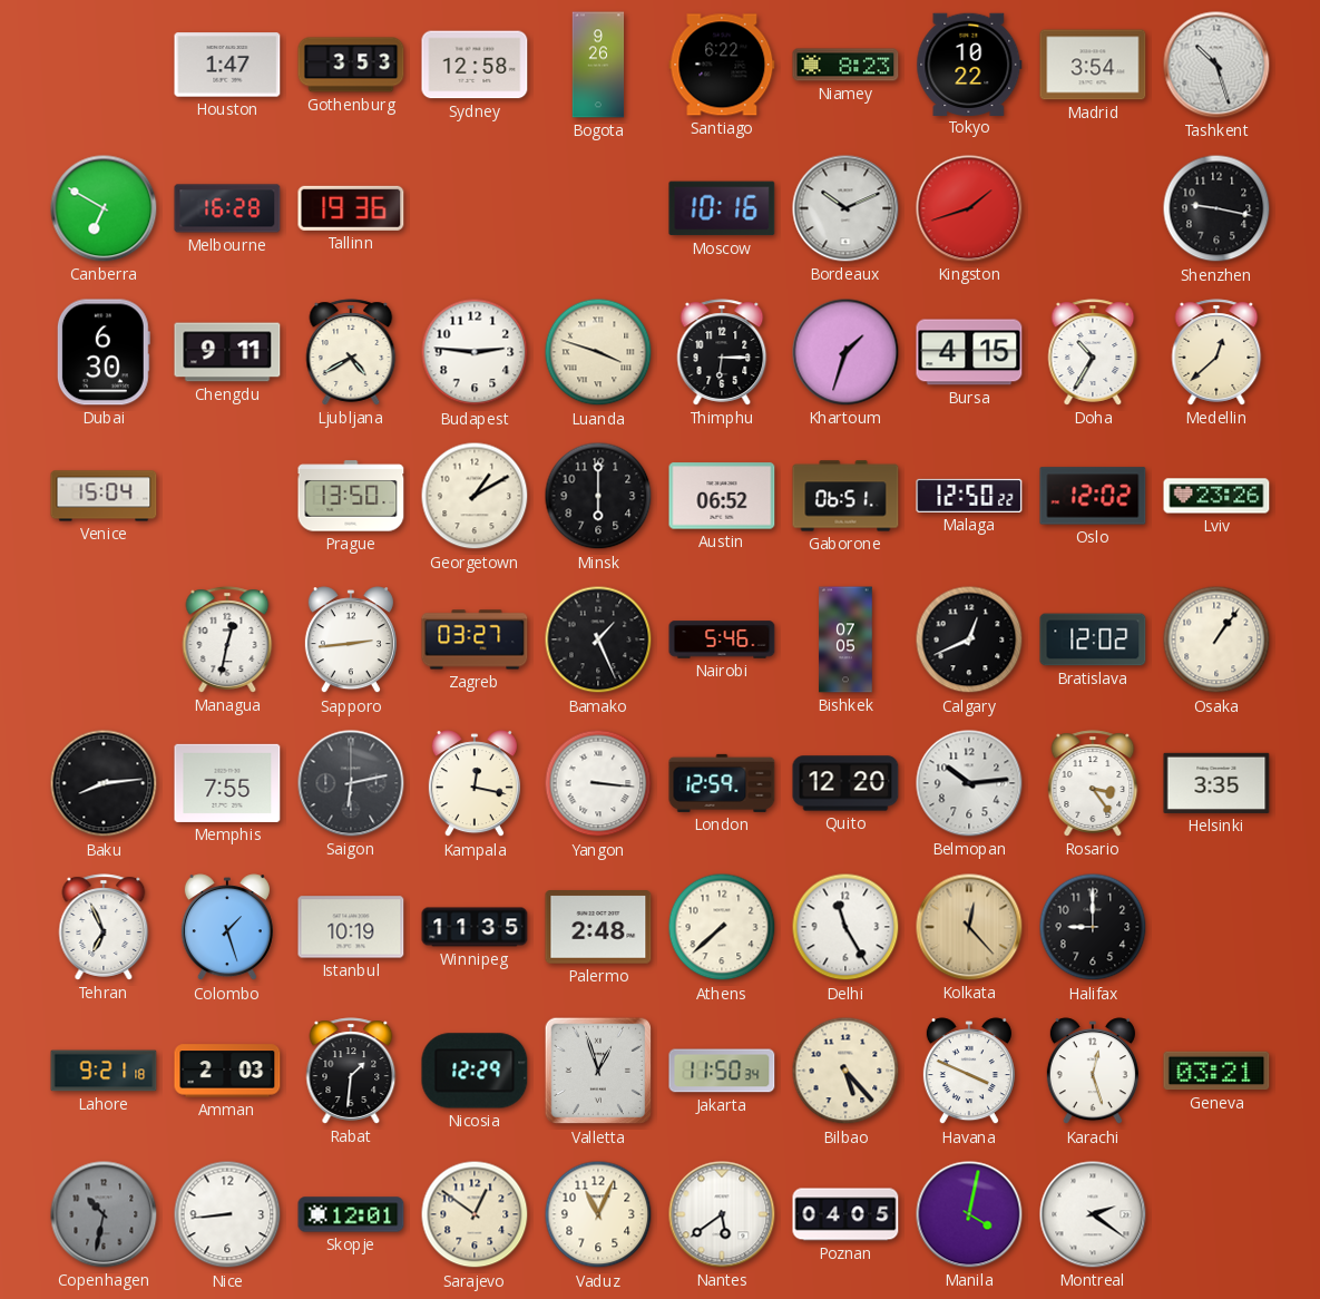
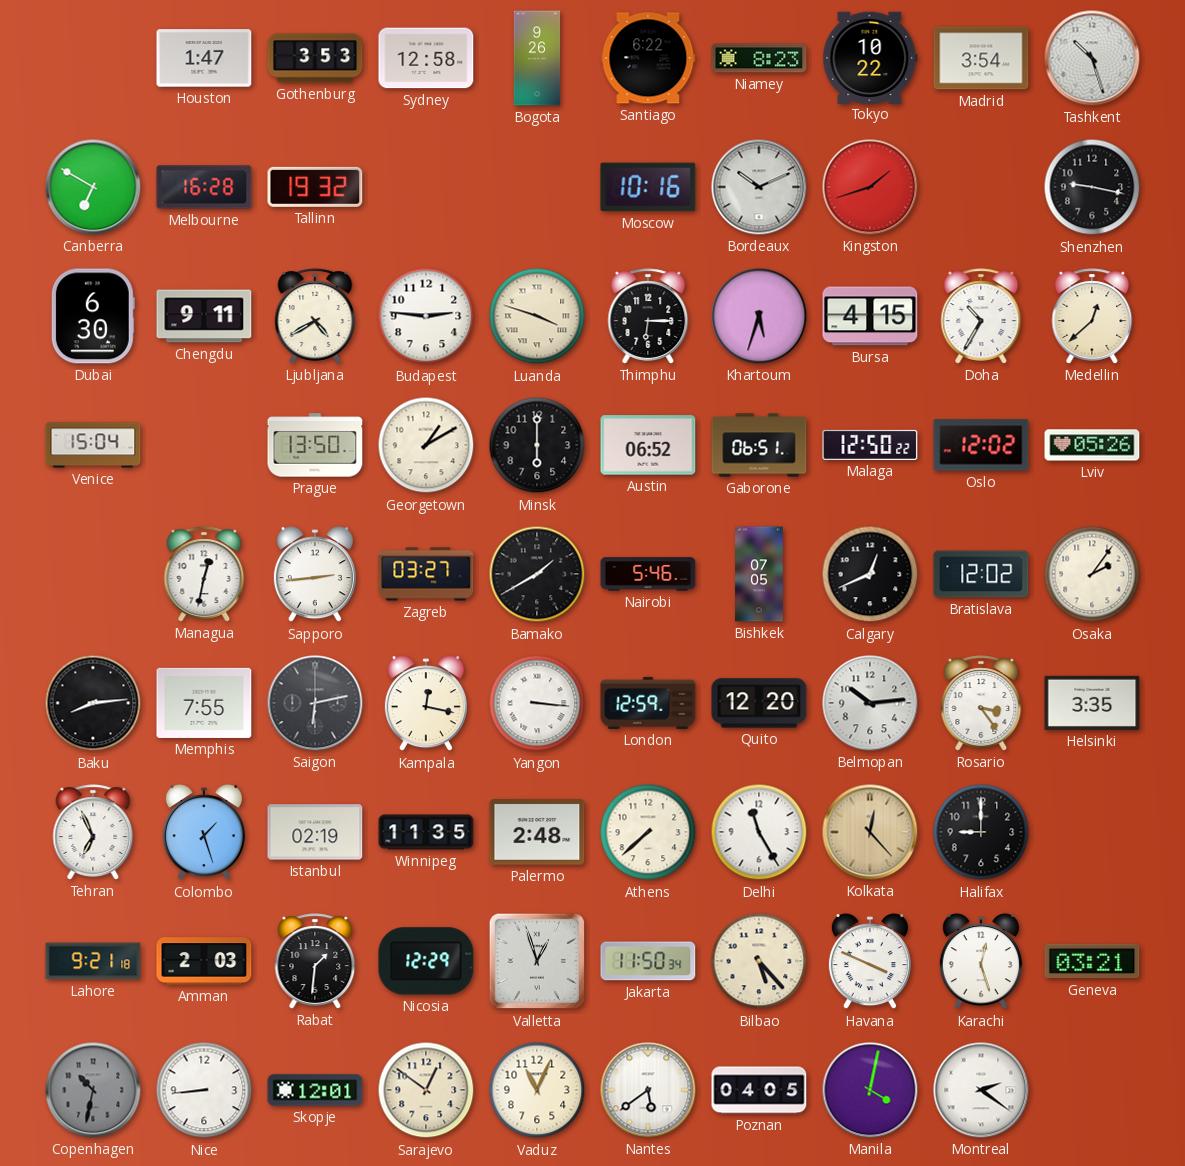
Tallinn: 19:36 -> 19:32
Khartoum: 1:33 -> 5:33
Lviv: 23:26 -> 05:26
Bamako: 1:26 -> 1:40
Osaka: 1:06 -> 2:06
Istanbul: 10:19 -> 02:19
